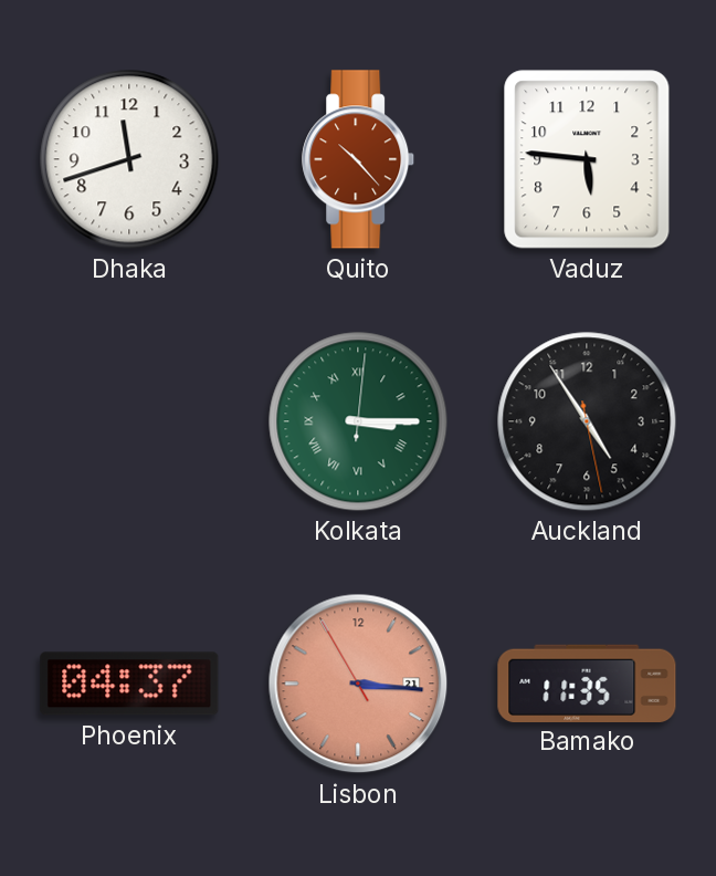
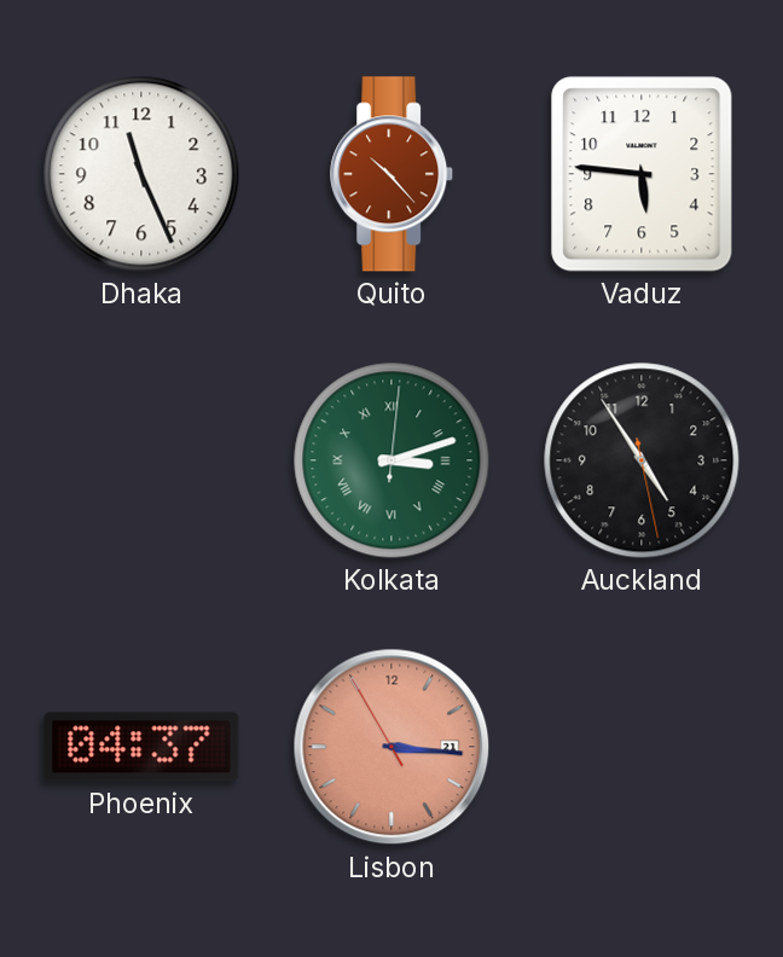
Dhaka: 11:42 -> 11:26
Kolkata: 3:15 -> 3:12
Bamako: 11:35 -> none
